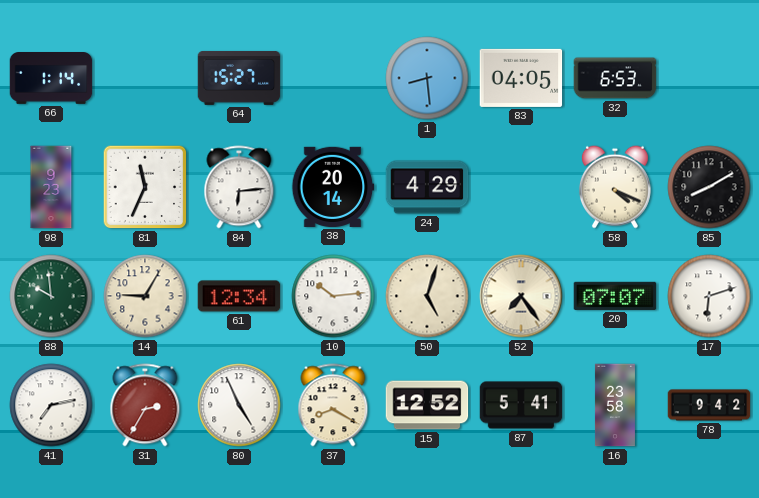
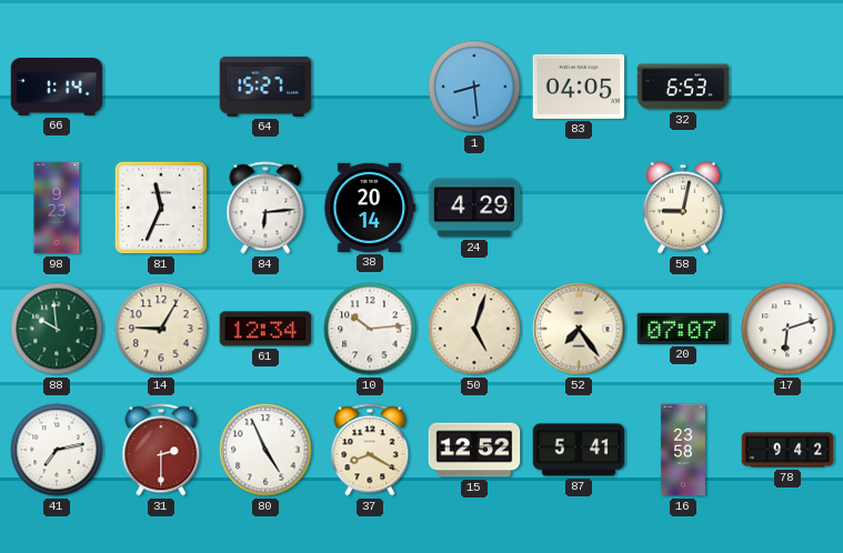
58: 4:19 -> 9:02
85: 8:10 -> none
31: 2:35 -> 2:30
